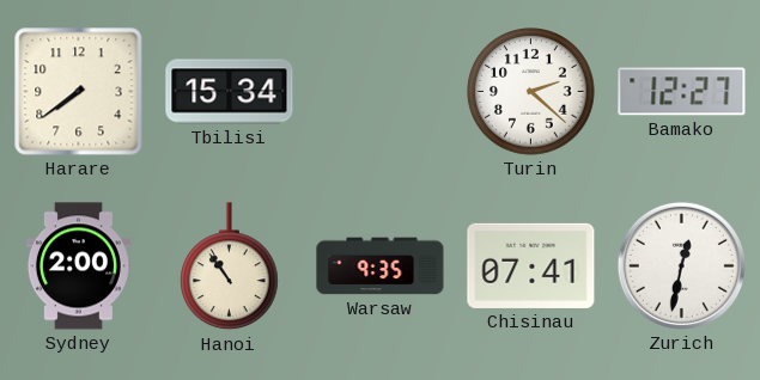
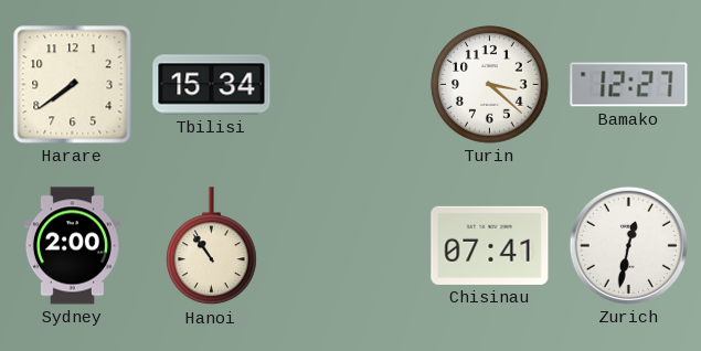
Turin: 2:22 -> 3:22
Warsaw: 9:35 -> none
